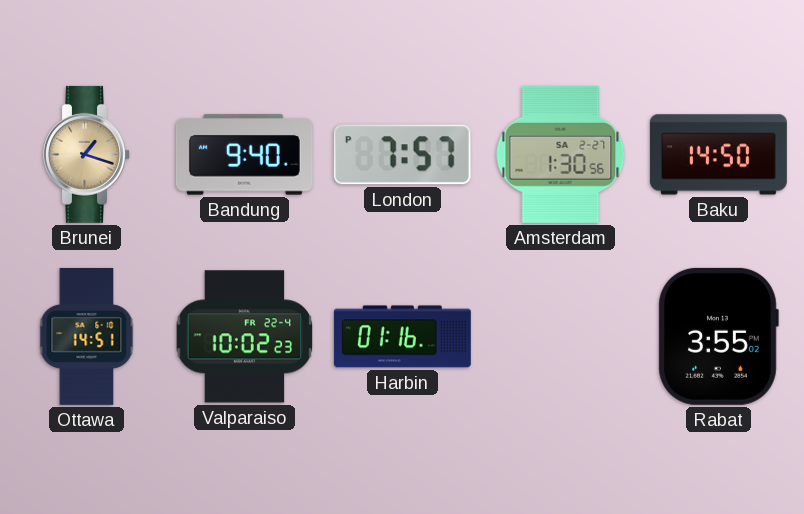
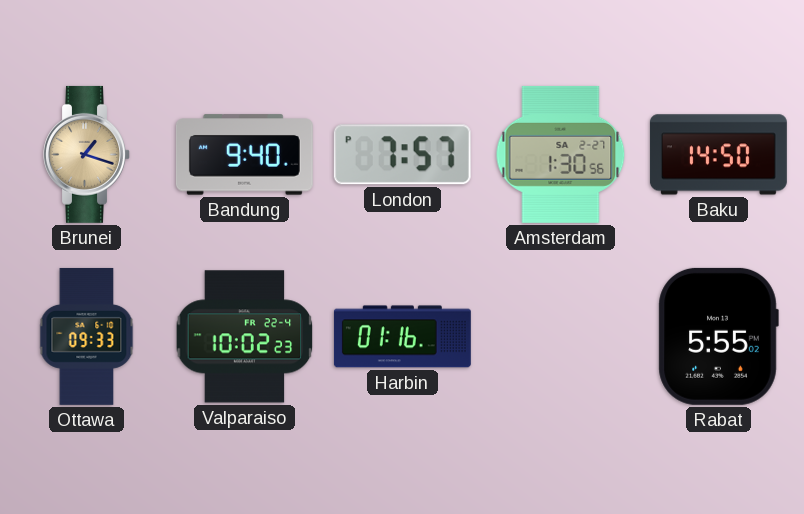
Ottawa: 14:51 -> 09:33
Rabat: 3:55 -> 5:55
